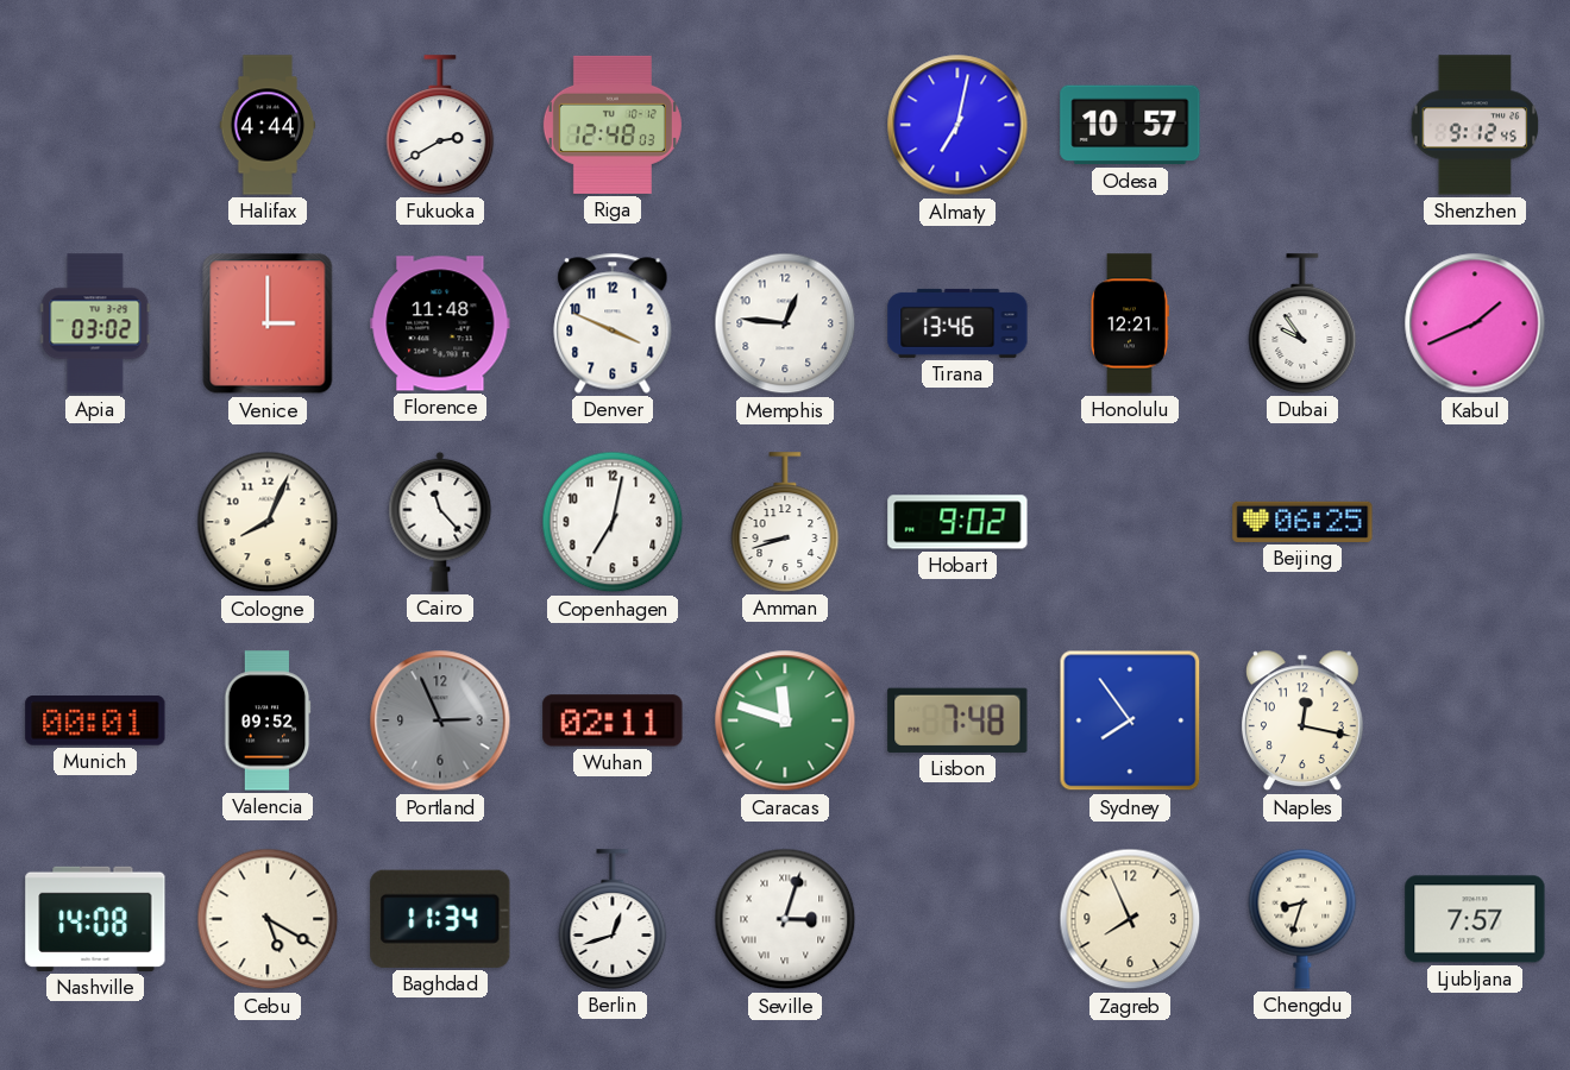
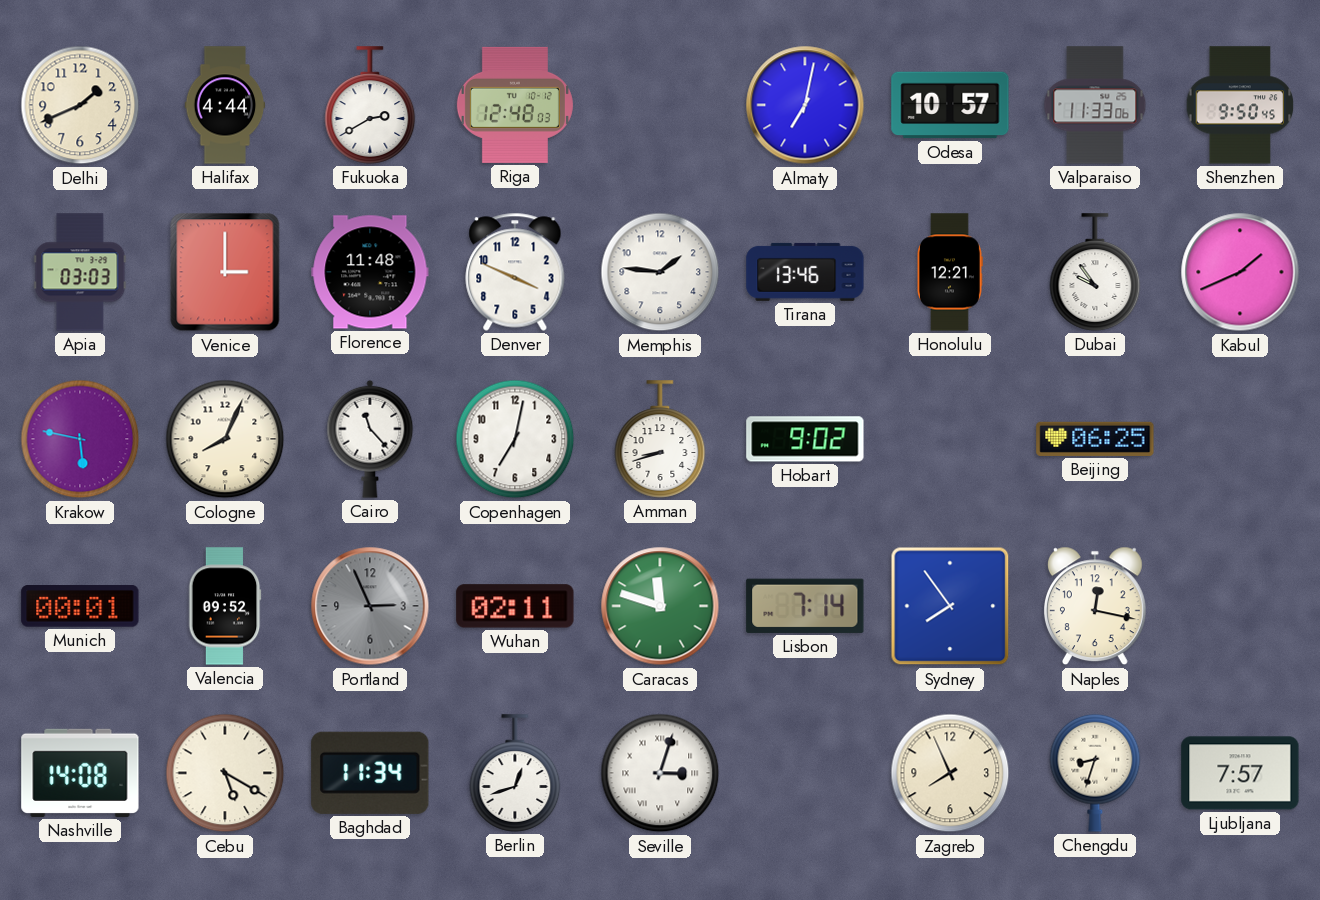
Delhi: none -> 1:41
Valparaiso: none -> 11:33
Shenzhen: 9:12 -> 9:50
Apia: 03:02 -> 03:03
Memphis: 12:46 -> 1:46
Krakow: none -> 5:47
Lisbon: 7:48 -> 7:14
